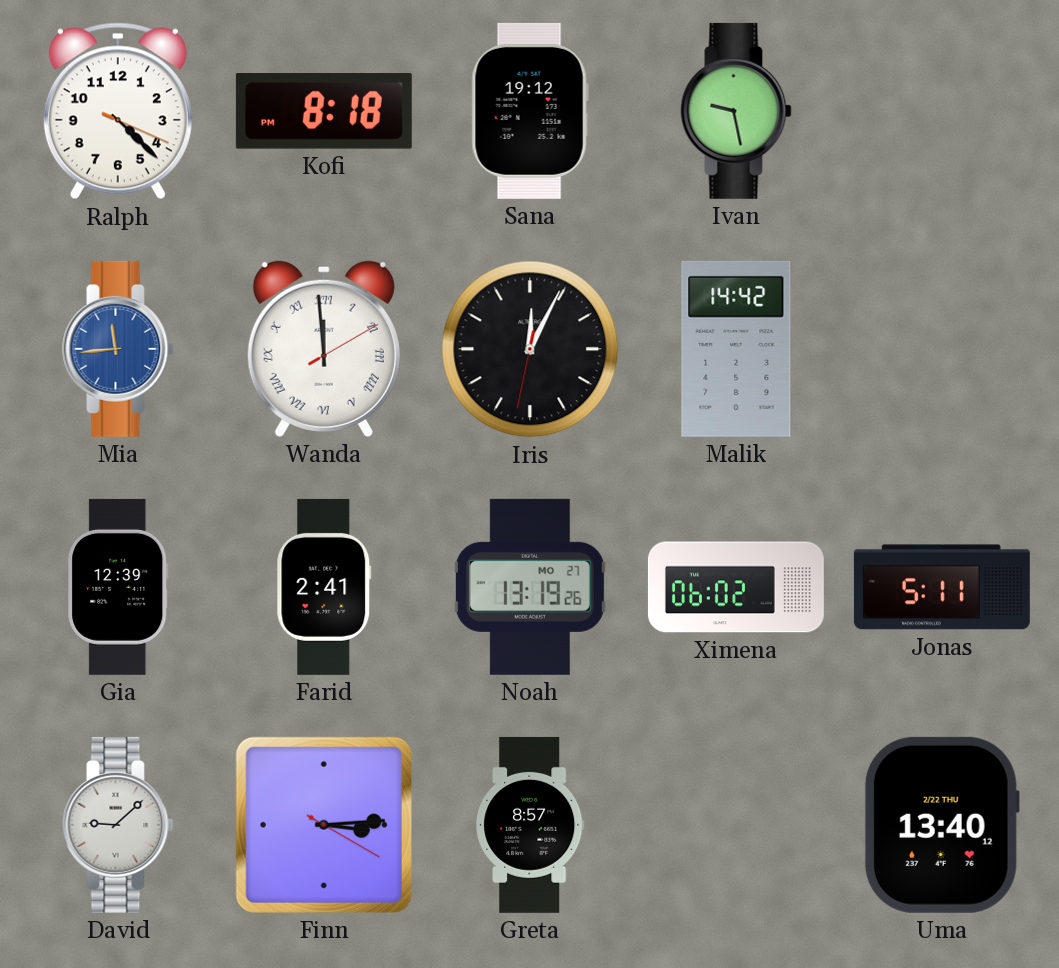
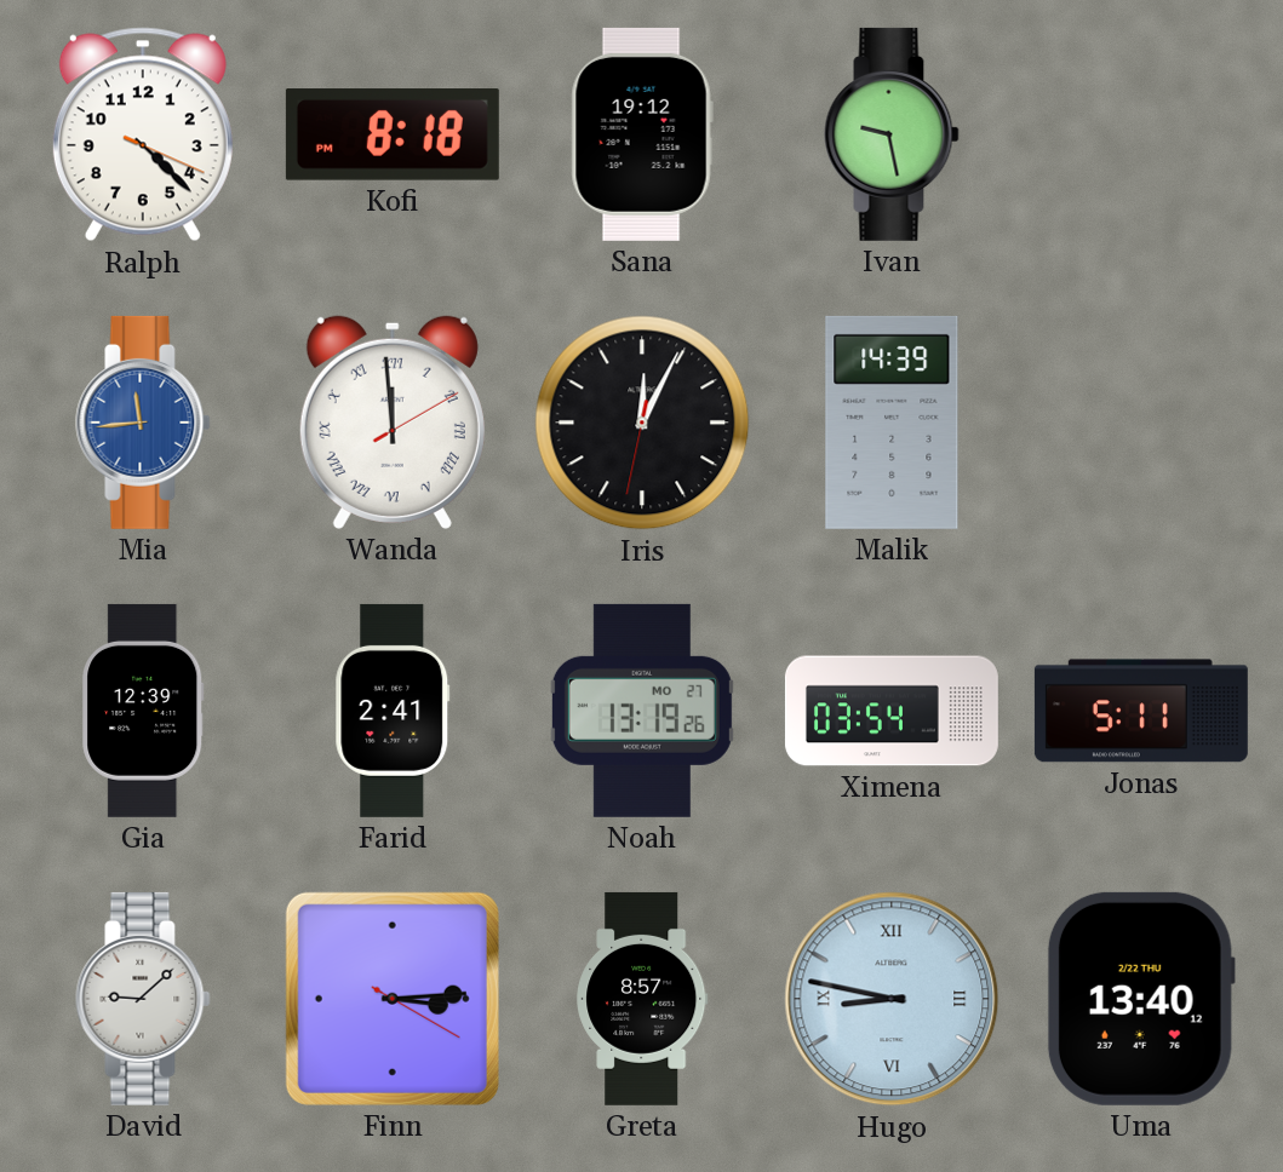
Malik: 14:42 -> 14:39
Ximena: 06:02 -> 03:54
Hugo: none -> 8:47
